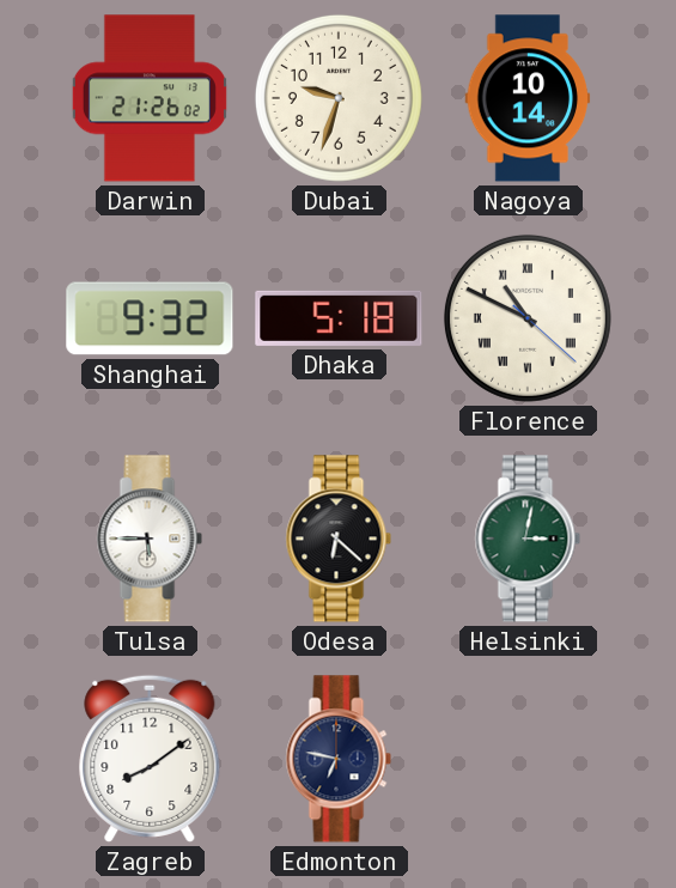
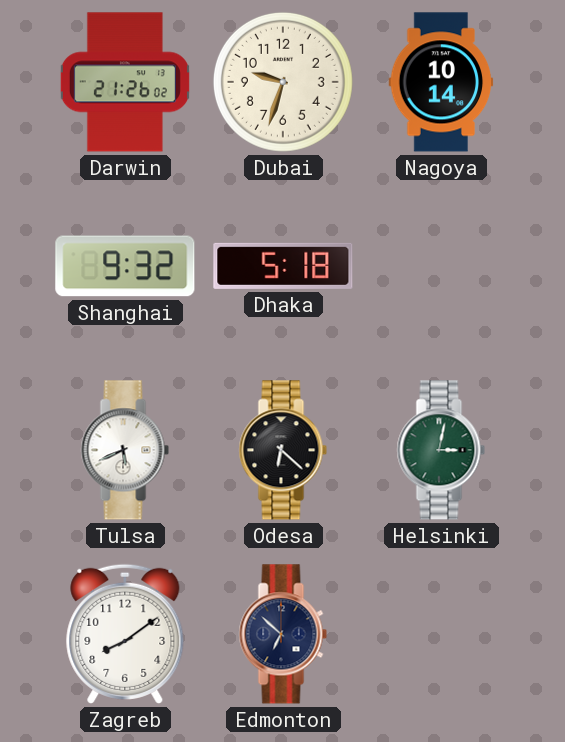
Florence: 10:49 -> none
Tulsa: 5:45 -> 5:41
Edmonton: 6:47 -> 6:52
